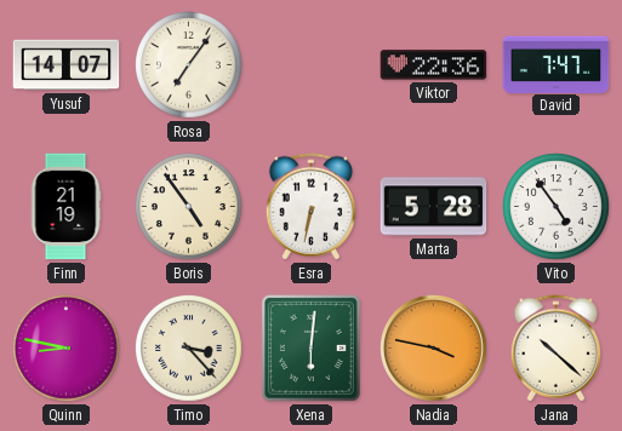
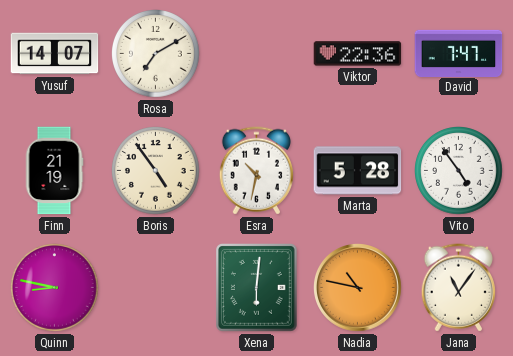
Rosa: 7:06 -> 7:10
Esra: 6:32 -> 10:32
Timo: 3:23 -> none
Nadia: 3:47 -> 10:47
Jana: 10:22 -> 11:06
